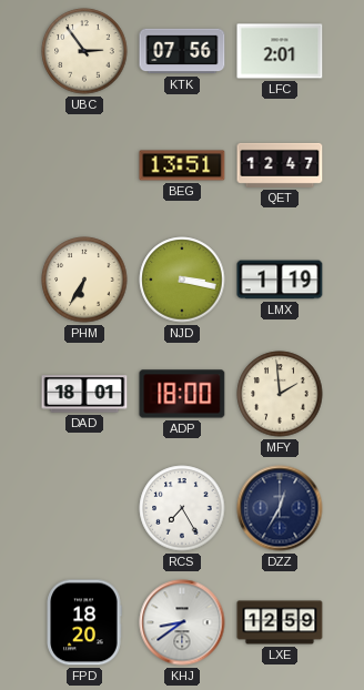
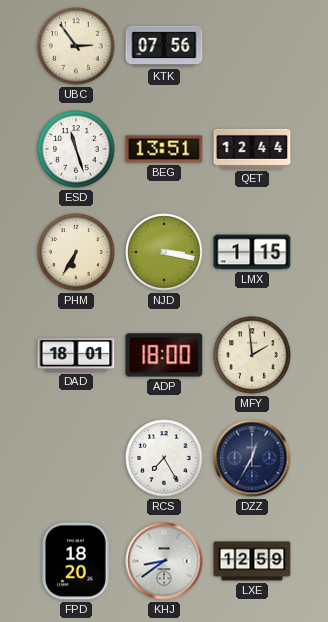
LFC: 2:01 -> none
ESD: none -> 11:27
QET: 12:47 -> 12:44
LMX: 1:19 -> 1:15
